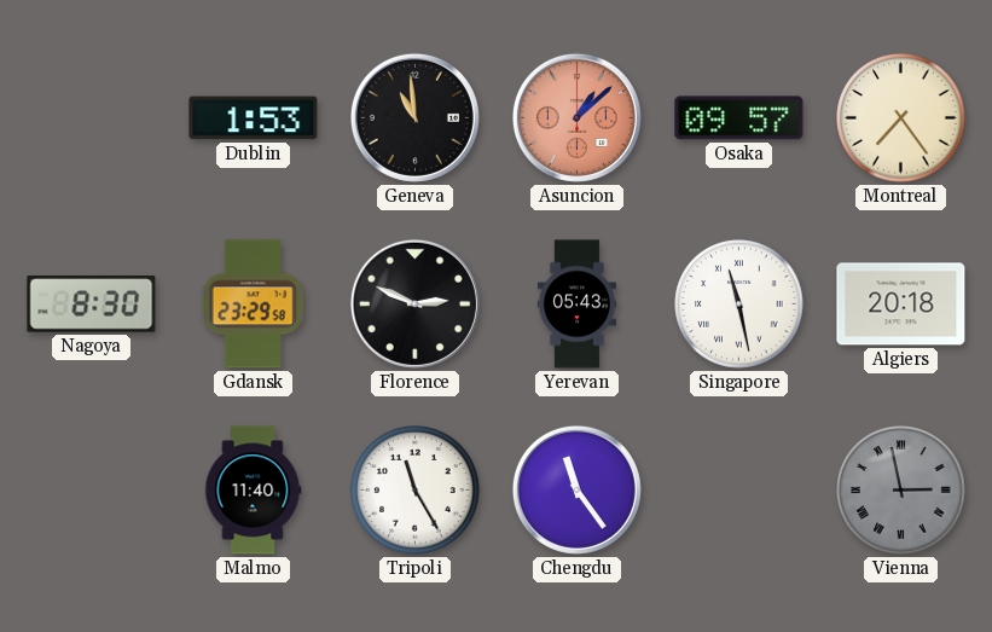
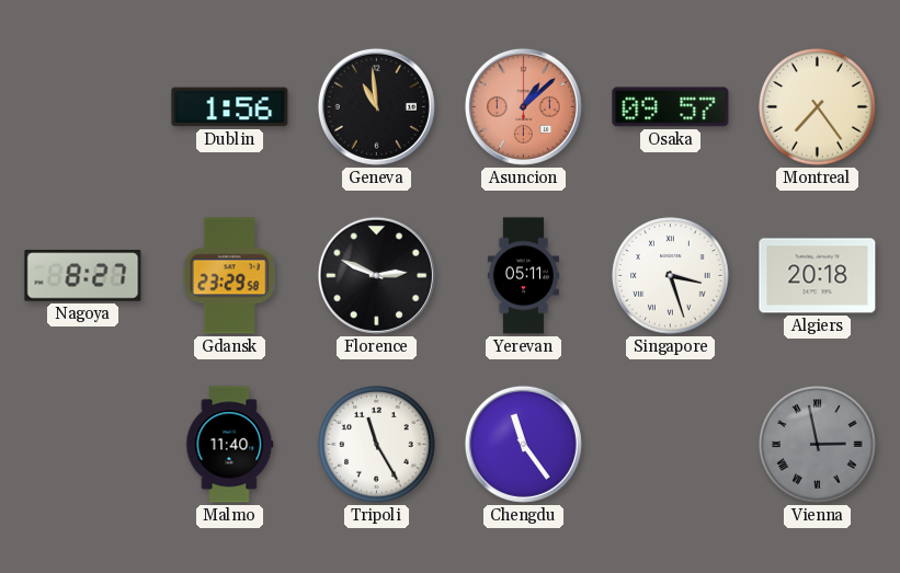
Dublin: 1:53 -> 1:56
Nagoya: 8:30 -> 8:27
Yerevan: 05:43 -> 05:11
Singapore: 11:28 -> 3:27
